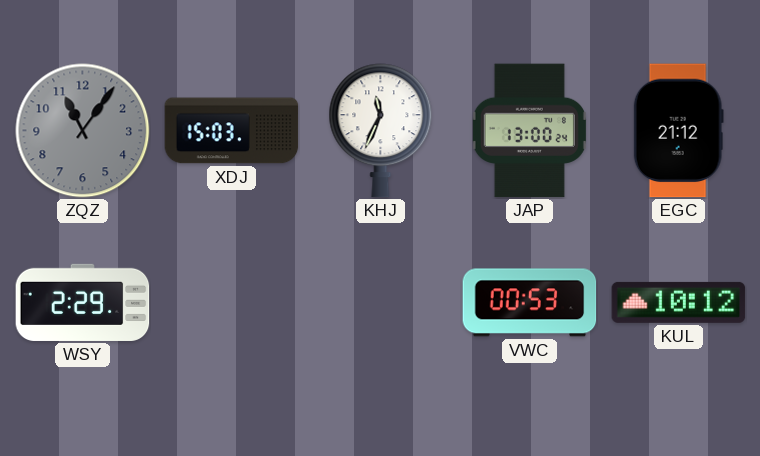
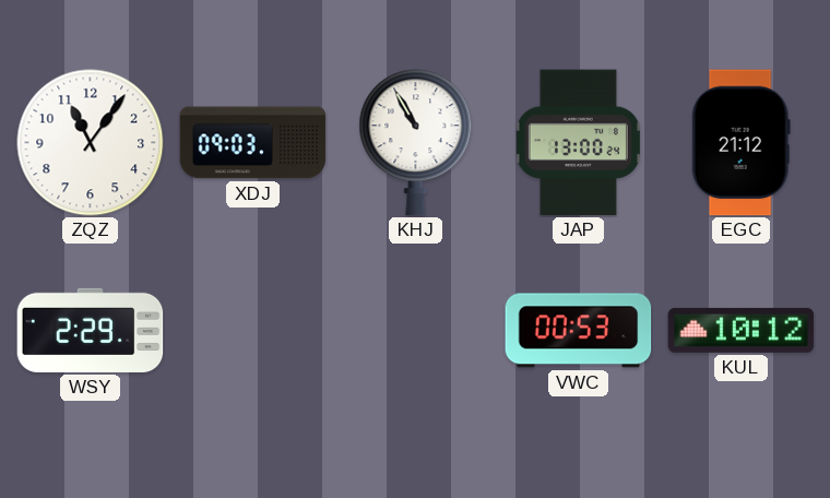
ZQZ dial: grey -> white
XDJ: 15:03 -> 09:03
KHJ: 11:34 -> 10:55
